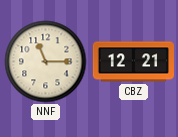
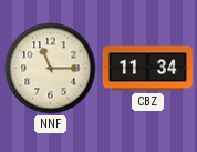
CBZ: 12:21 -> 11:34
